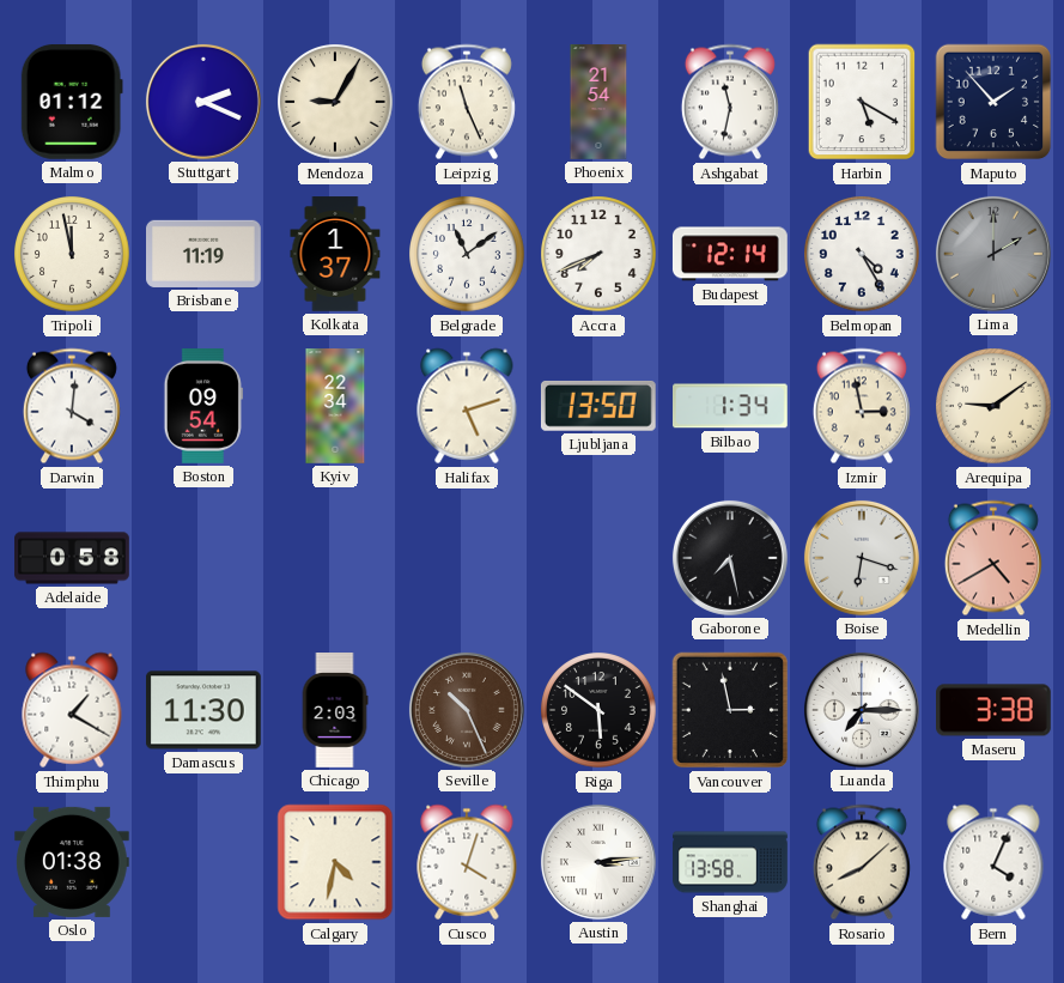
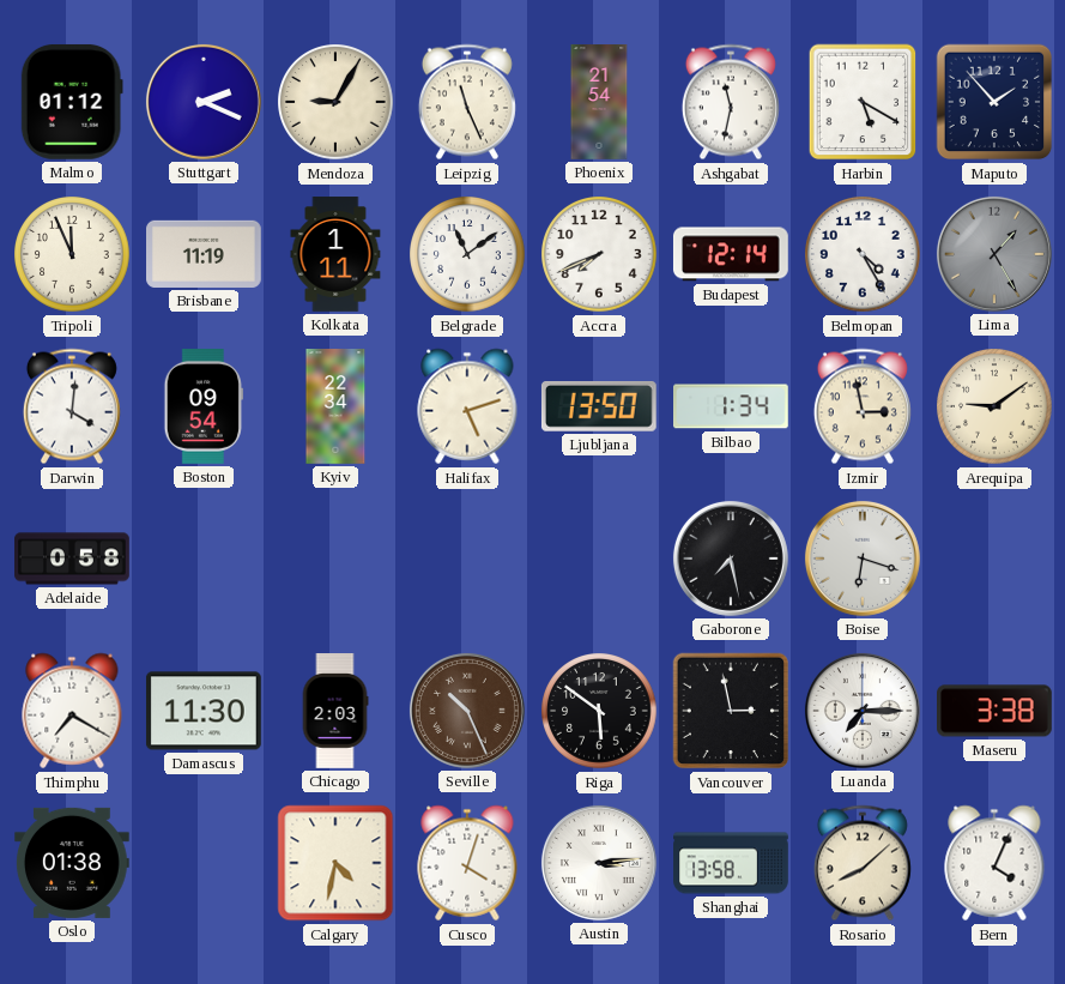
Tripoli: 11:58 -> 11:56
Kolkata: 1:37 -> 1:11
Lima: 2:00 -> 1:25
Medellin: 4:40 -> none
Thimphu: 1:20 -> 7:20
